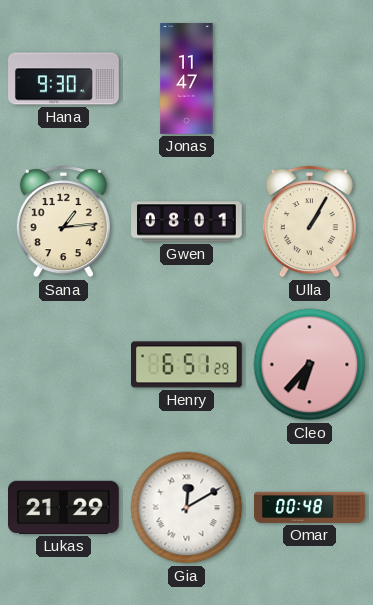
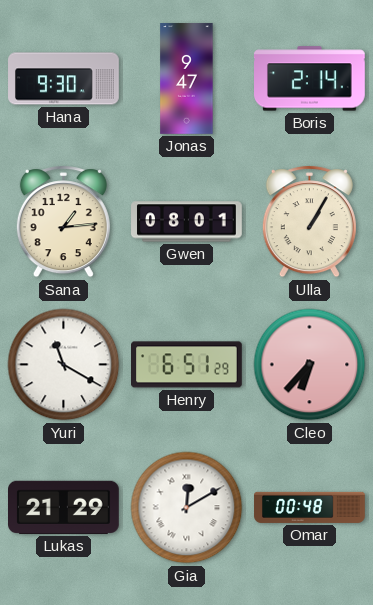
Jonas: 11:47 -> 9:47
Boris: none -> 2:14
Yuri: none -> 11:20
